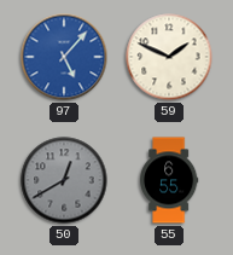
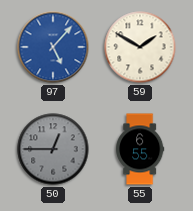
59: 1:49 -> 1:50
50: 12:40 -> 12:45
